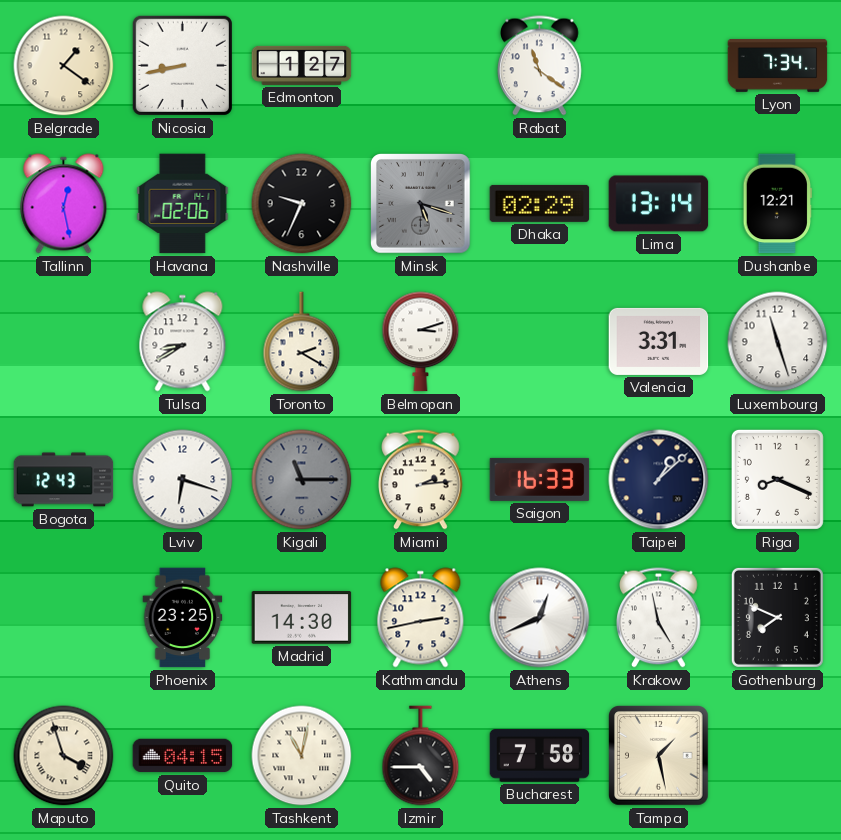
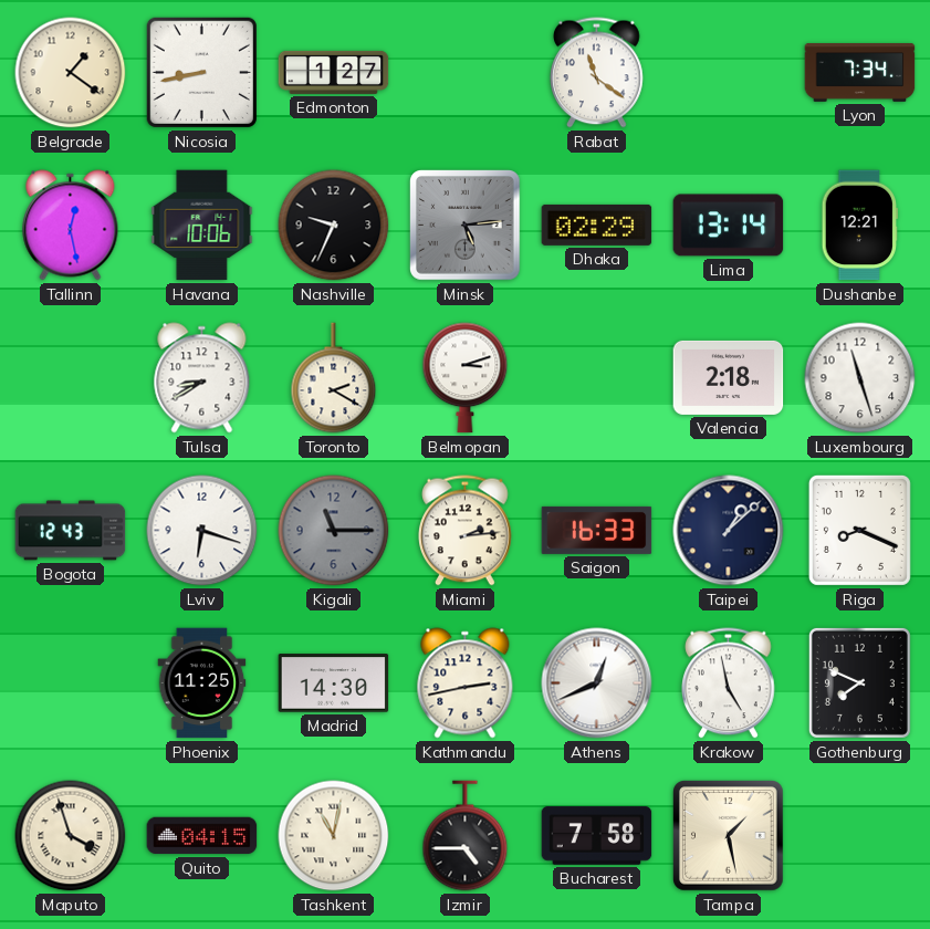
Havana: 02:06 -> 10:06
Minsk: 5:18 -> 5:14
Valencia: 3:31 -> 2:18
Phoenix: 23:25 -> 11:25
